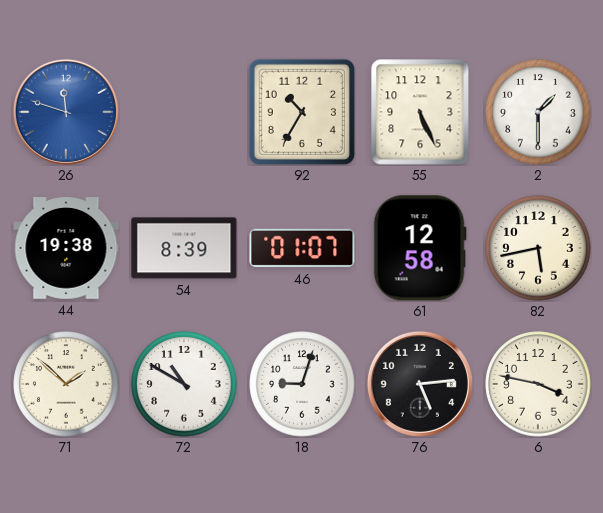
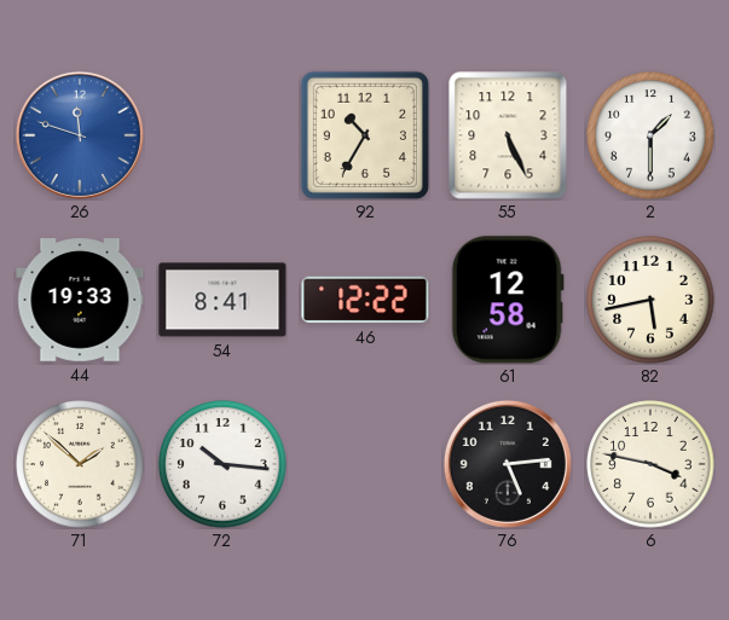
44: 19:38 -> 19:33
54: 8:39 -> 8:41
46: 01:07 -> 12:22
72: 10:50 -> 10:16
18: 9:03 -> none
